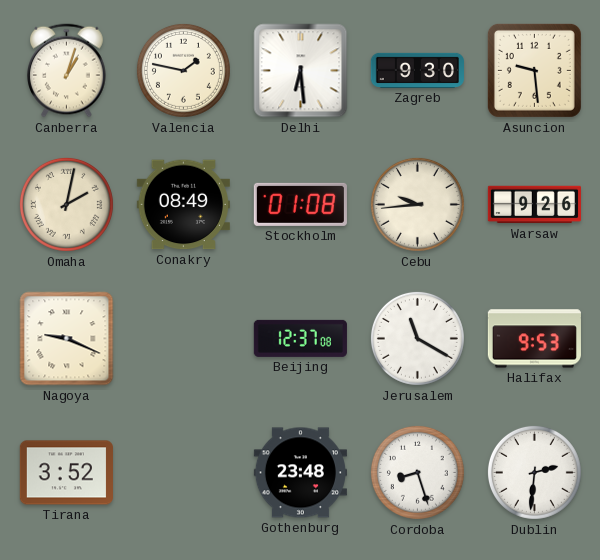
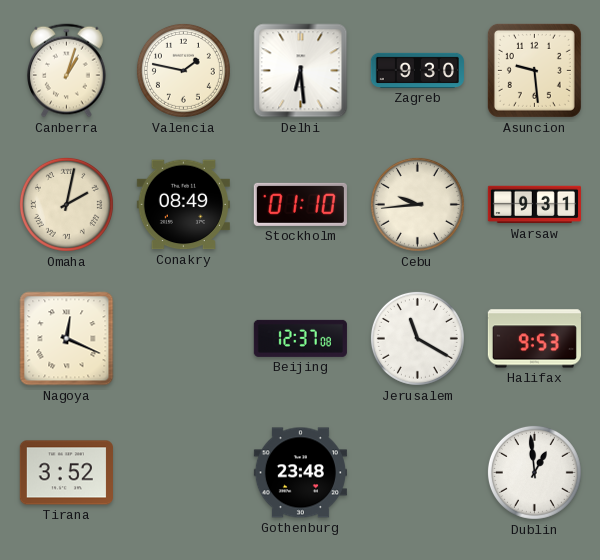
Stockholm: 01:08 -> 01:10
Warsaw: 9:26 -> 9:31
Nagoya: 9:19 -> 12:19
Cordoba: 8:27 -> none
Dublin: 2:31 -> 12:59
